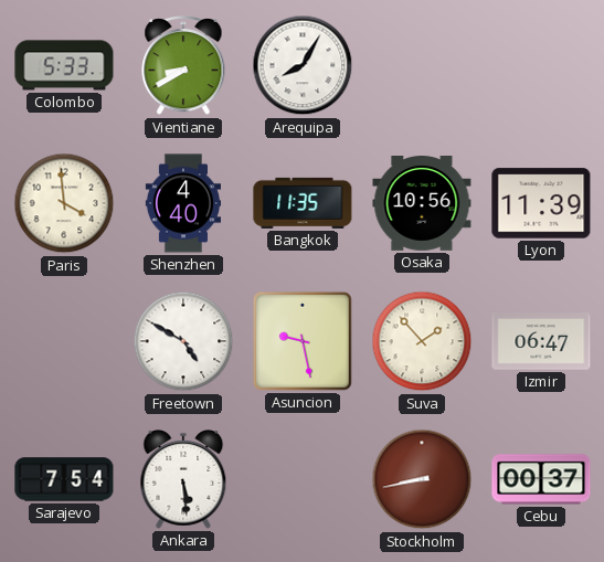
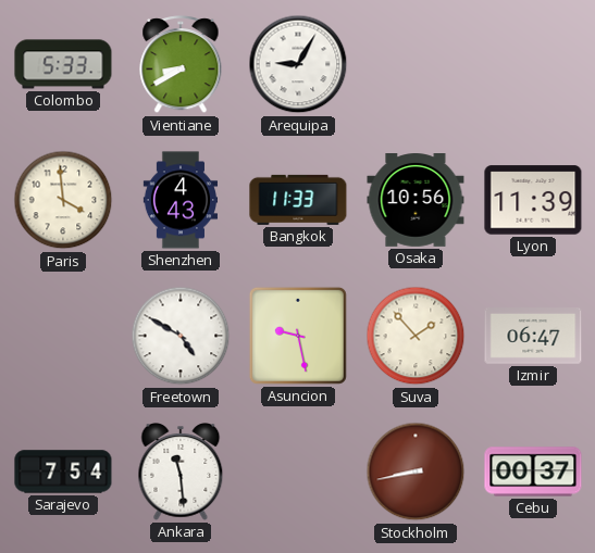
Arequipa: 8:05 -> 9:05
Shenzhen: 4:40 -> 4:43
Bangkok: 11:35 -> 11:33
Ankara: 5:29 -> 11:29
